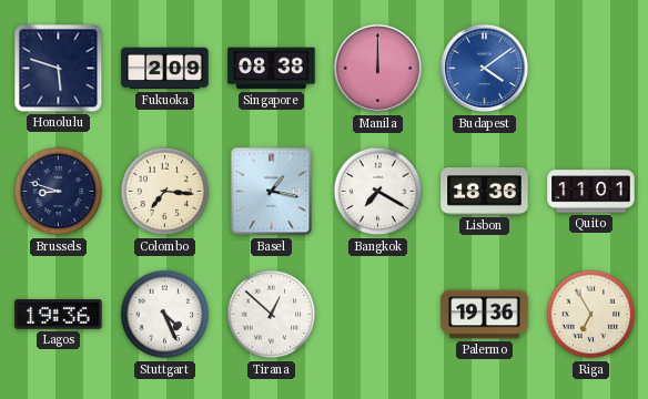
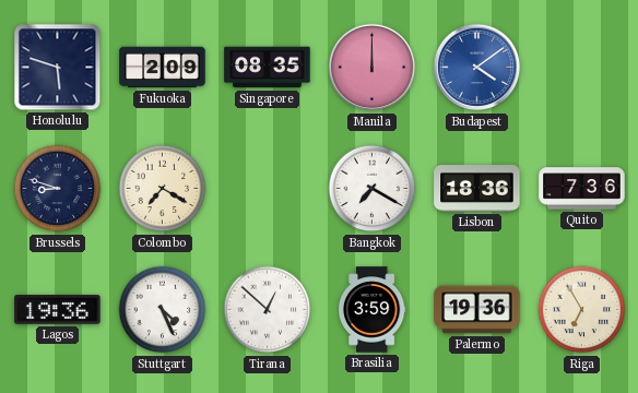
Singapore: 08:38 -> 08:35
Colombo: 7:16 -> 7:20
Basel: 1:17 -> none
Quito: 11:01 -> 7:36
Brasilia: none -> 3:59
